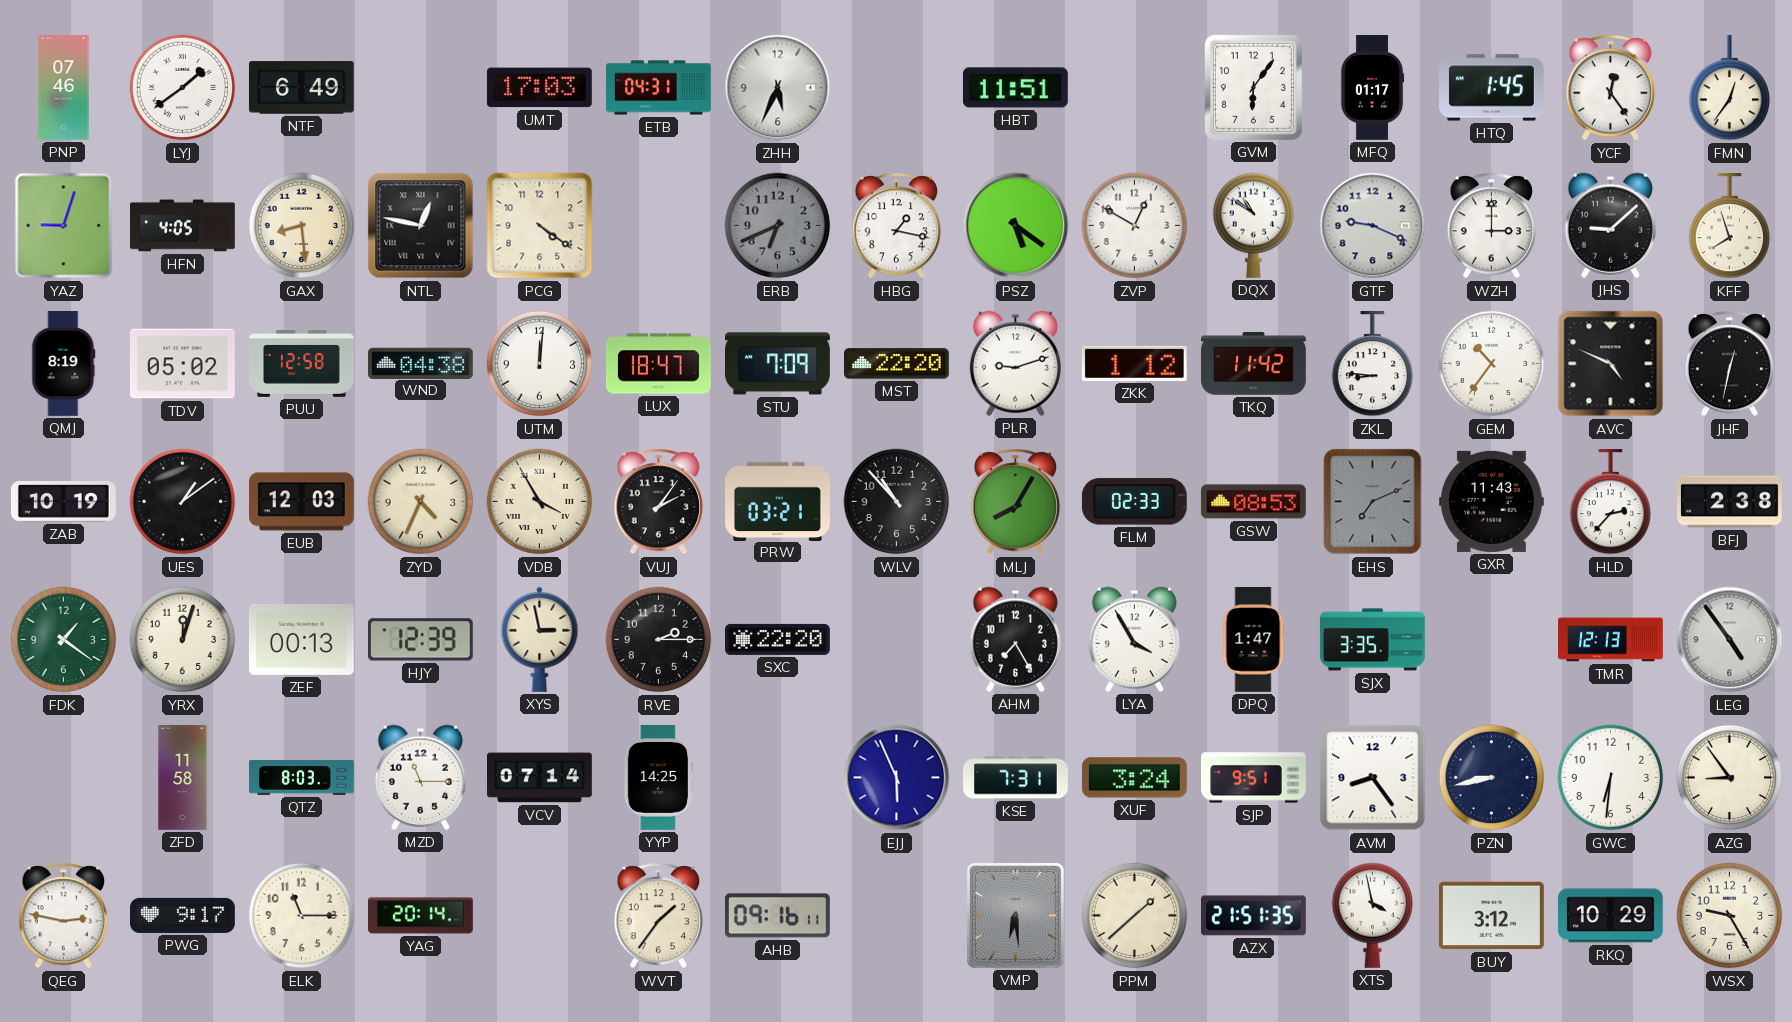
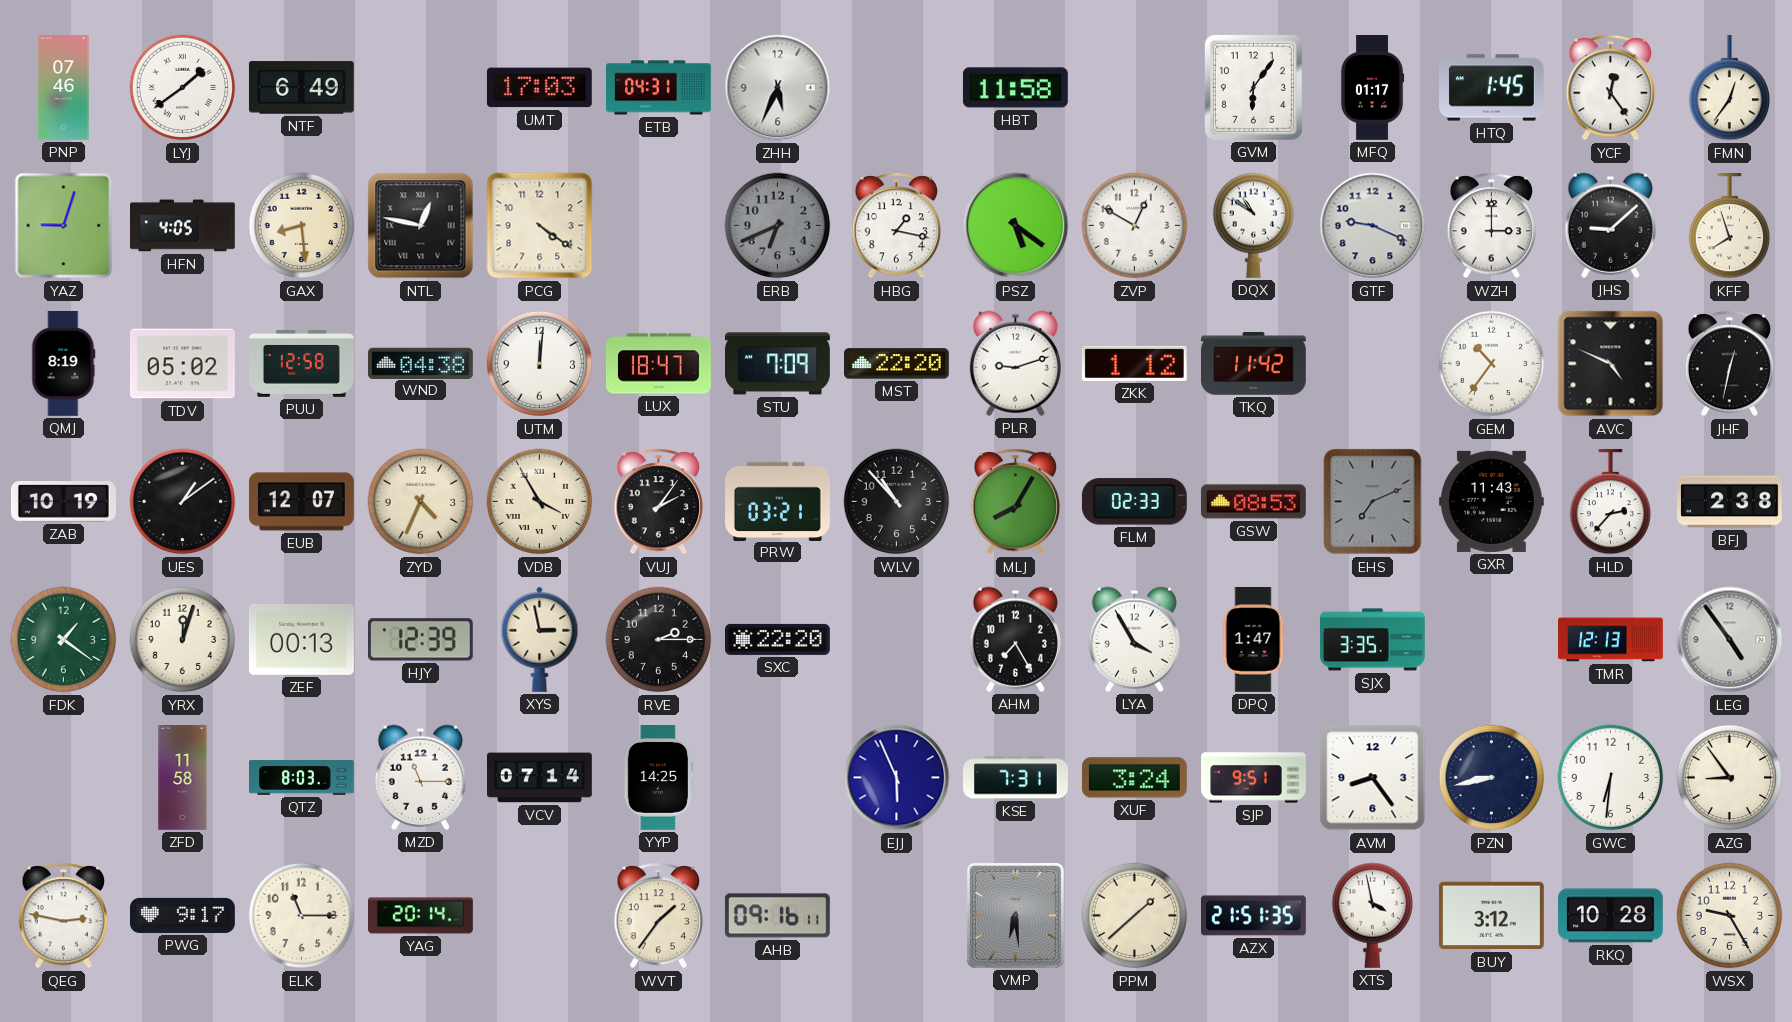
HBT: 11:51 -> 11:58
ZKL: 8:46 -> none
EUB: 12:03 -> 12:07
RKQ: 10:29 -> 10:28
